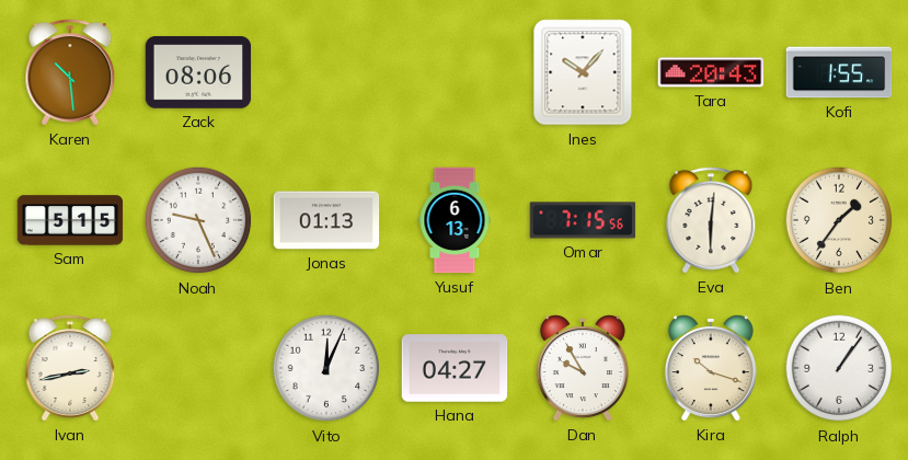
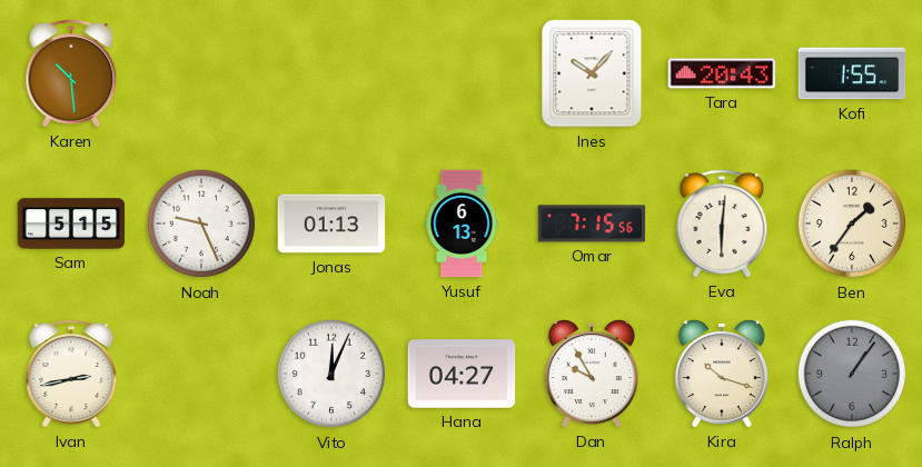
Zack: 08:06 -> none
Ralph dial: white -> grey
